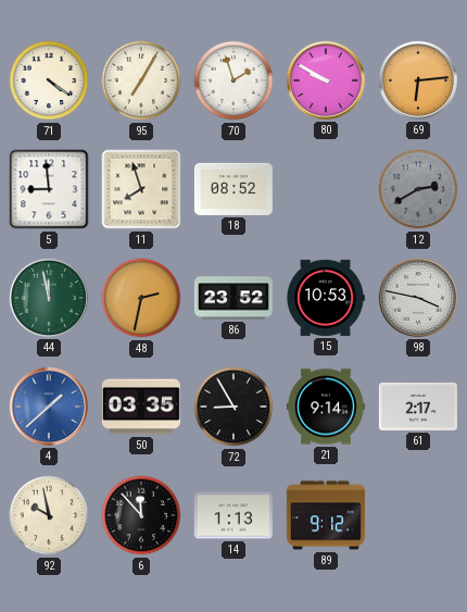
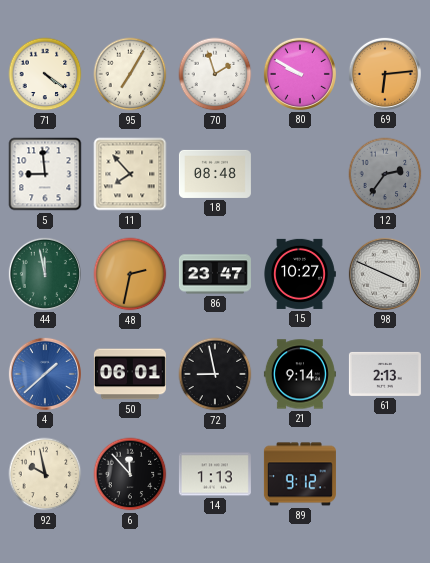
11: 7:57 -> 7:53
18: 08:52 -> 08:48
12: 2:40 -> 2:36
86: 23:52 -> 23:47
15: 10:53 -> 10:27
98: 3:47 -> 3:49
50: 03:35 -> 06:01
72: 8:55 -> 8:58
61: 2:17 -> 2:13
